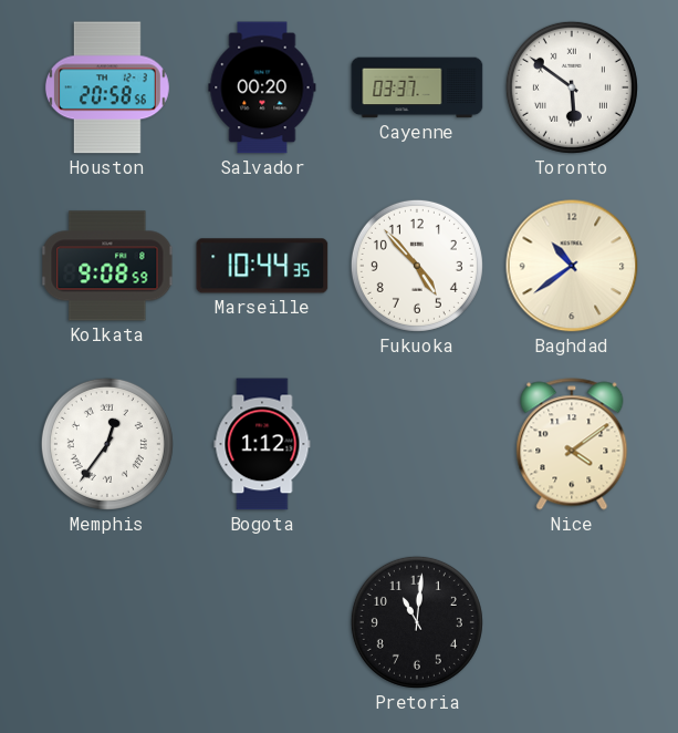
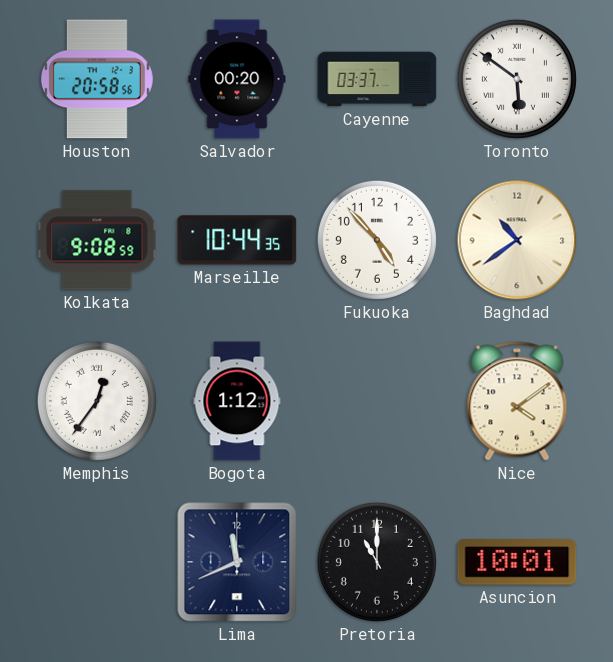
Lima: none -> 11:41
Pretoria: 11:01 -> 11:00
Asuncion: none -> 10:01
